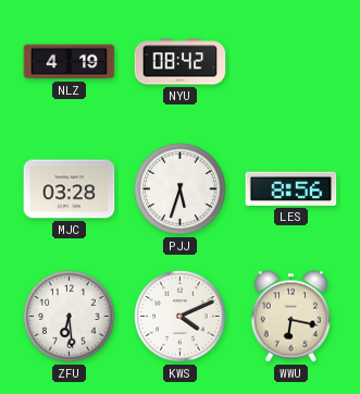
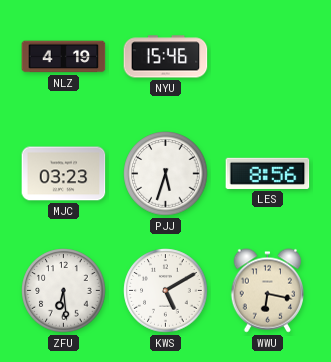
NYU: 08:42 -> 15:46
MJC: 03:28 -> 03:23
KWS: 4:11 -> 5:10
